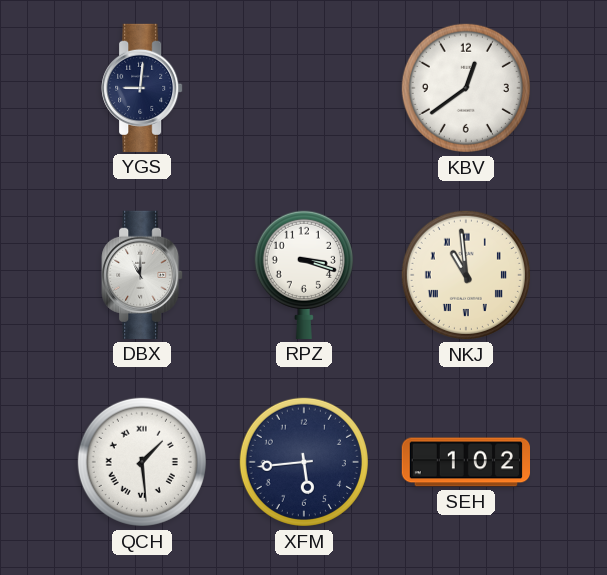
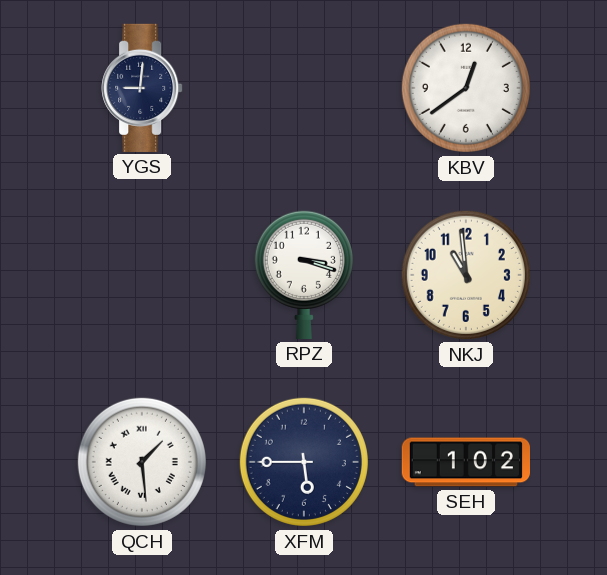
DBX: 11:00 -> none
NKJ numerals: Roman -> Arabic
XFM: 5:44 -> 5:45
